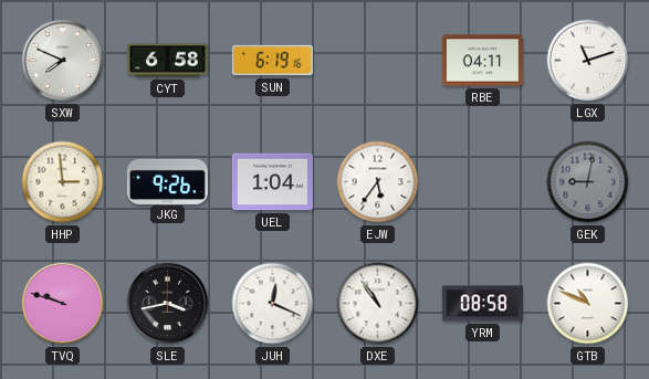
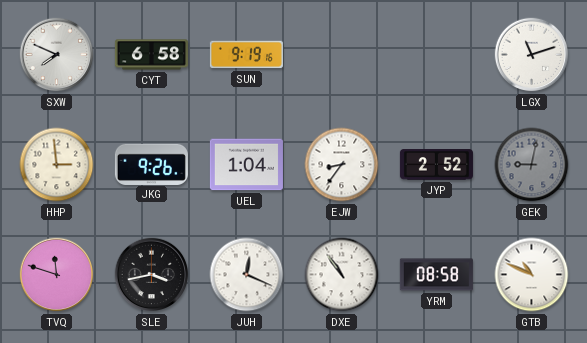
SUN: 6:19 -> 9:19
RBE: 04:11 -> none
EJW: 5:36 -> 8:36
JYP: none -> 2:52
TVQ: 9:48 -> 11:48
